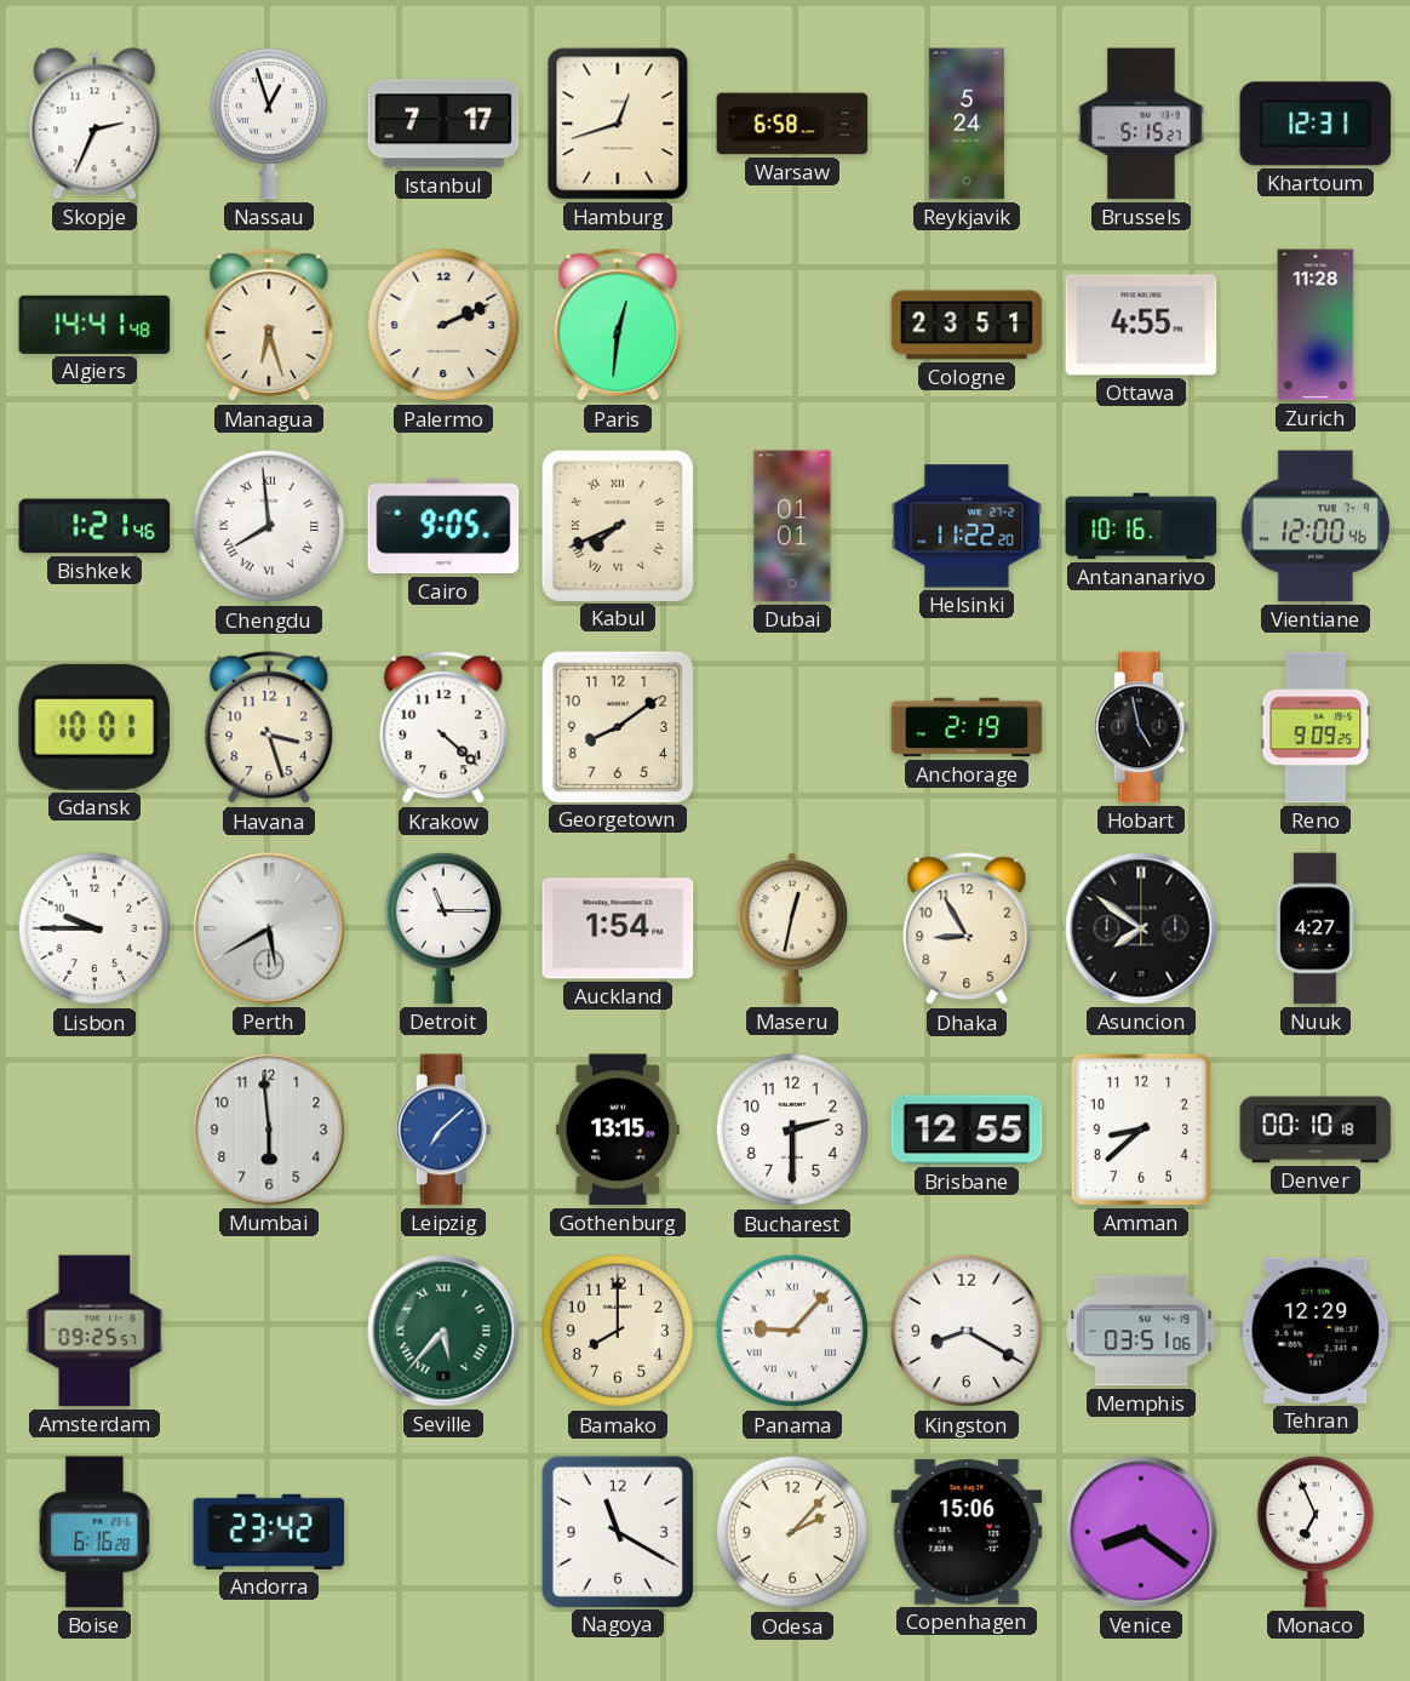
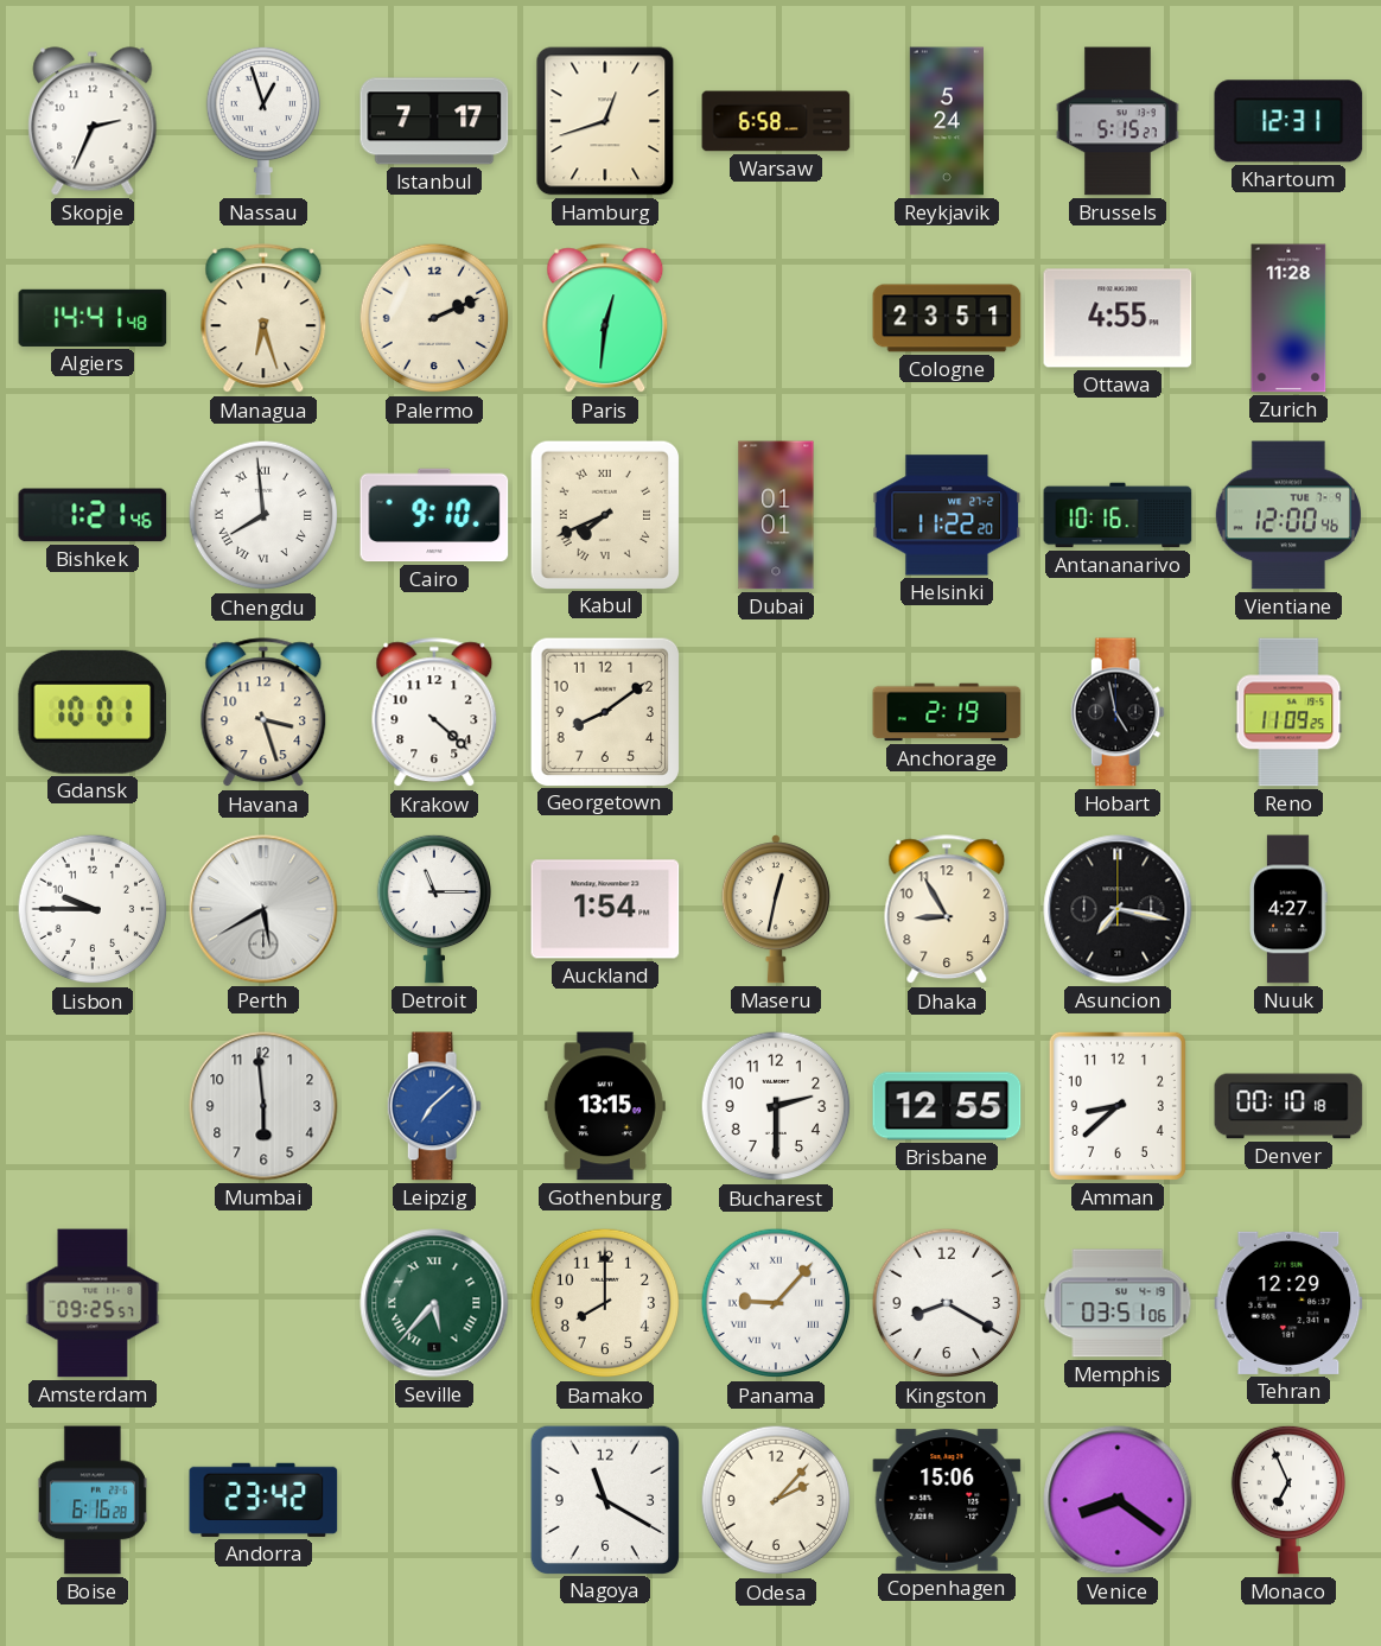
Cairo: 9:05 -> 9:10
Reno: 9:09 -> 11:09
Asuncion: 7:51 -> 7:17
